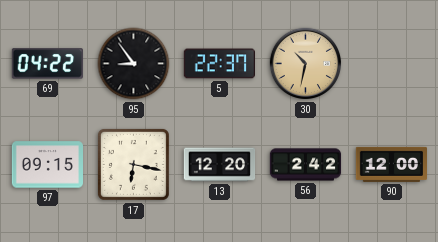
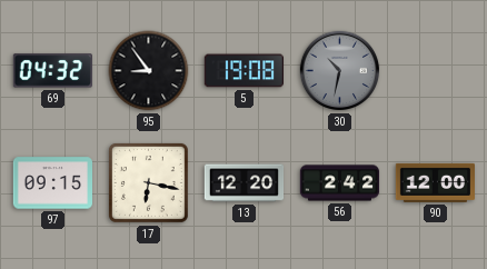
69: 04:22 -> 04:32
5: 22:37 -> 19:08
30 dial: champagne -> grey
